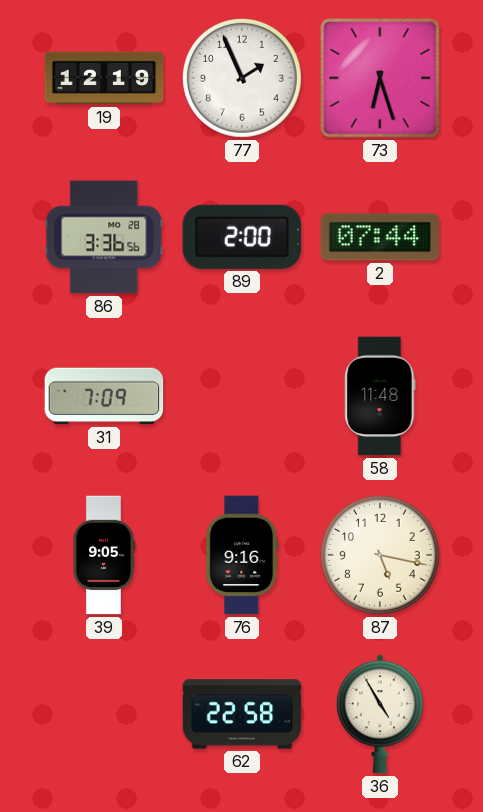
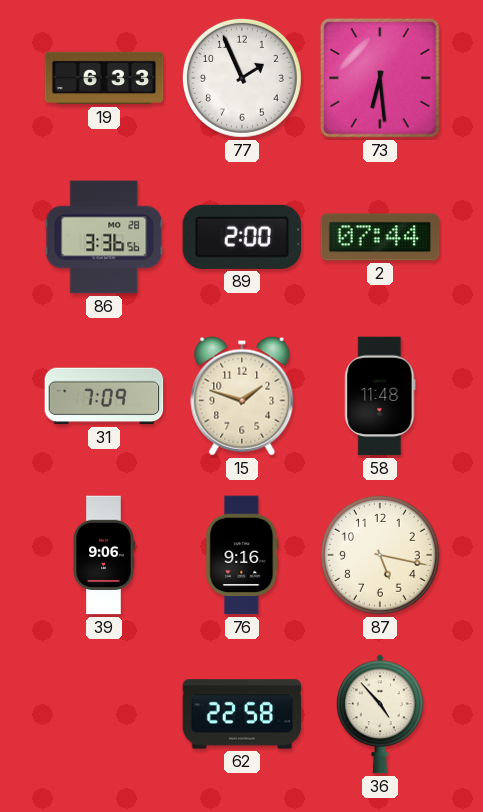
19: 12:19 -> 6:33
73: 6:27 -> 6:29
15: none -> 1:48
39: 9:05 -> 9:06
36: 4:55 -> 4:53
